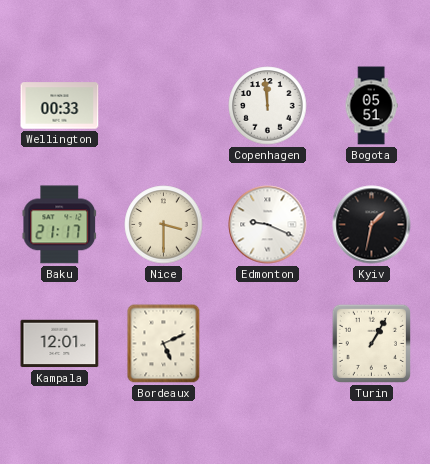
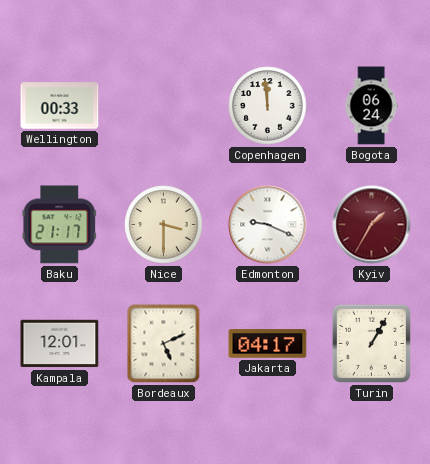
Bogota: 05:51 -> 06:24
Kyiv: 1:32 -> 1:35
Kyiv dial: black -> burgundy
Jakarta: none -> 04:17
